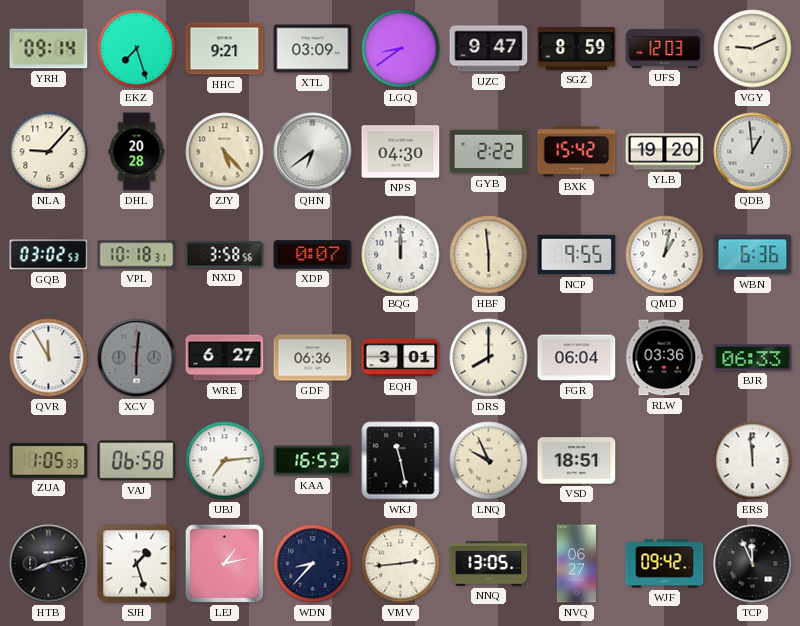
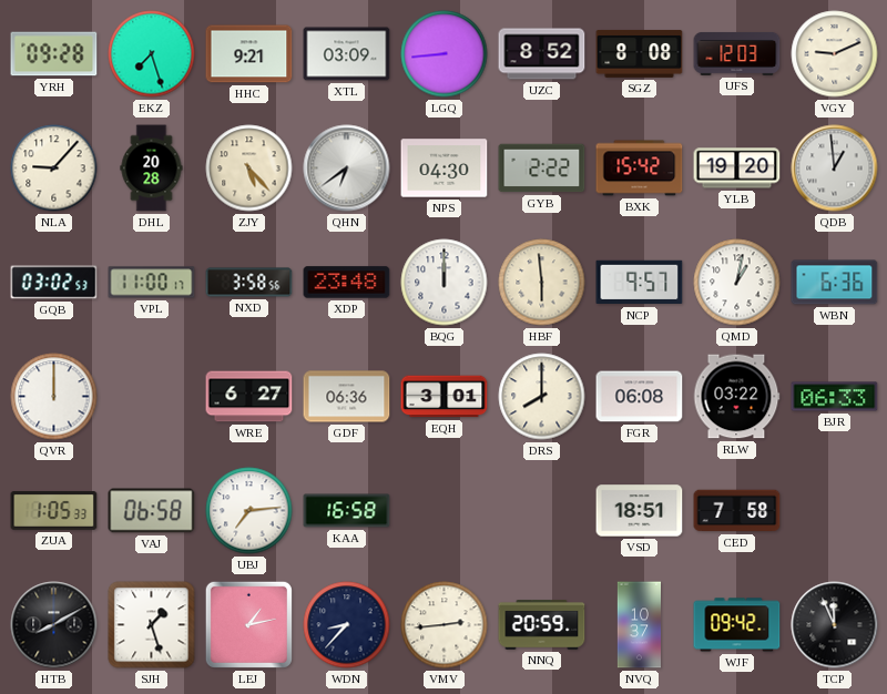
YRH: 09:14 -> 09:28
LGQ: 8:39 -> 8:44
UZC: 9:47 -> 8:52
SGZ: 8:59 -> 8:08
VPL: 10:18 -> 11:00
XDP: 0:07 -> 23:48
NCP: 9:55 -> 9:57
QVR: 11:55 -> 12:00
XCV: 6:01 -> none
FGR: 06:04 -> 06:08
RLW: 03:36 -> 03:22
KAA: 16:53 -> 16:58
WKJ: 11:28 -> none
LNQ: 9:56 -> none
CED: none -> 7:58
ERS: 11:59 -> none
HTB: 8:13 -> 8:10
NNQ: 13:05 -> 20:59
NVQ: 06:27 -> 10:37
